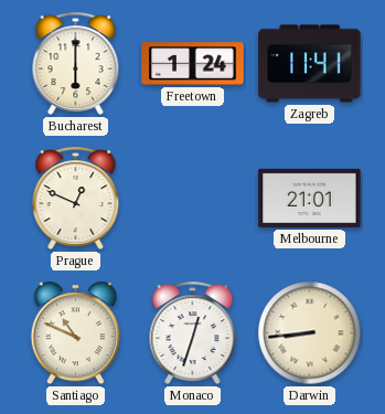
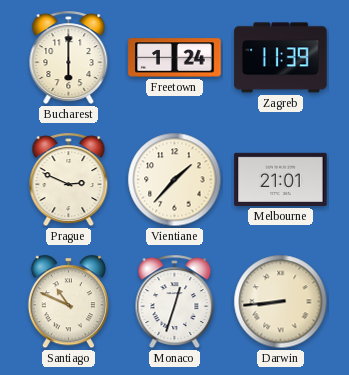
Zagreb: 11:41 -> 11:39
Prague: 12:49 -> 2:49
Vientiane: none -> 1:37
